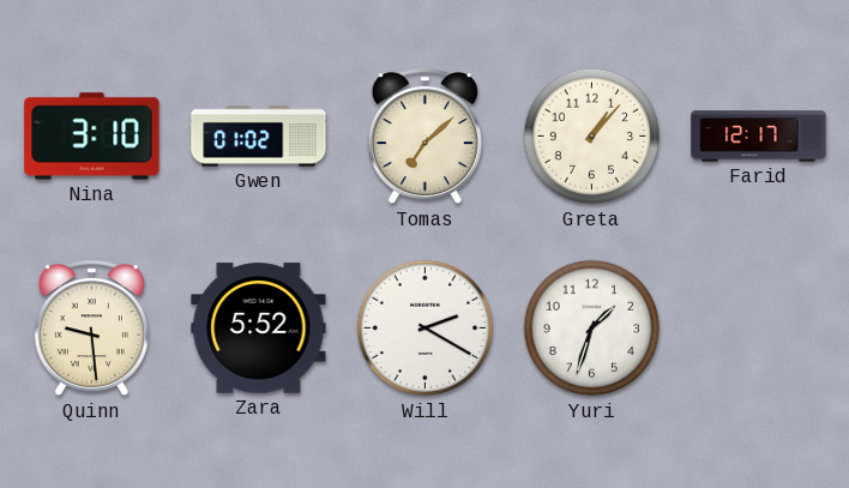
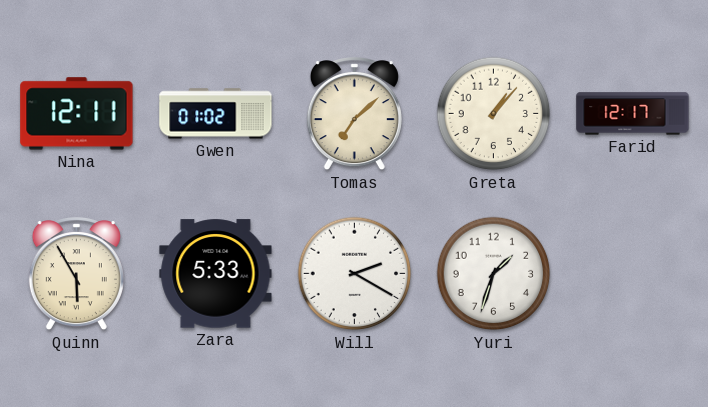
Nina: 3:10 -> 12:11
Quinn: 9:29 -> 5:55
Zara: 5:52 -> 5:33
